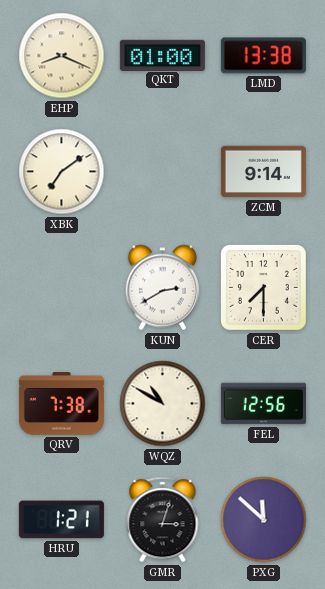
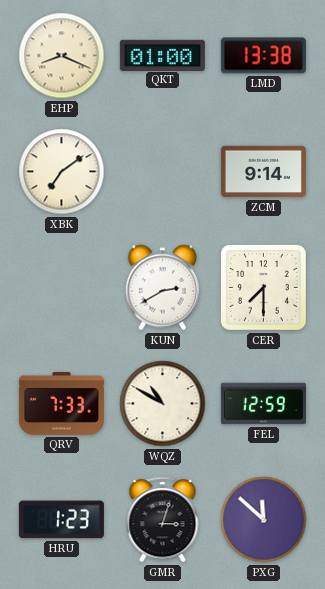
QRV: 7:38 -> 7:33
FEL: 12:56 -> 12:59
HRU: 1:21 -> 1:23
